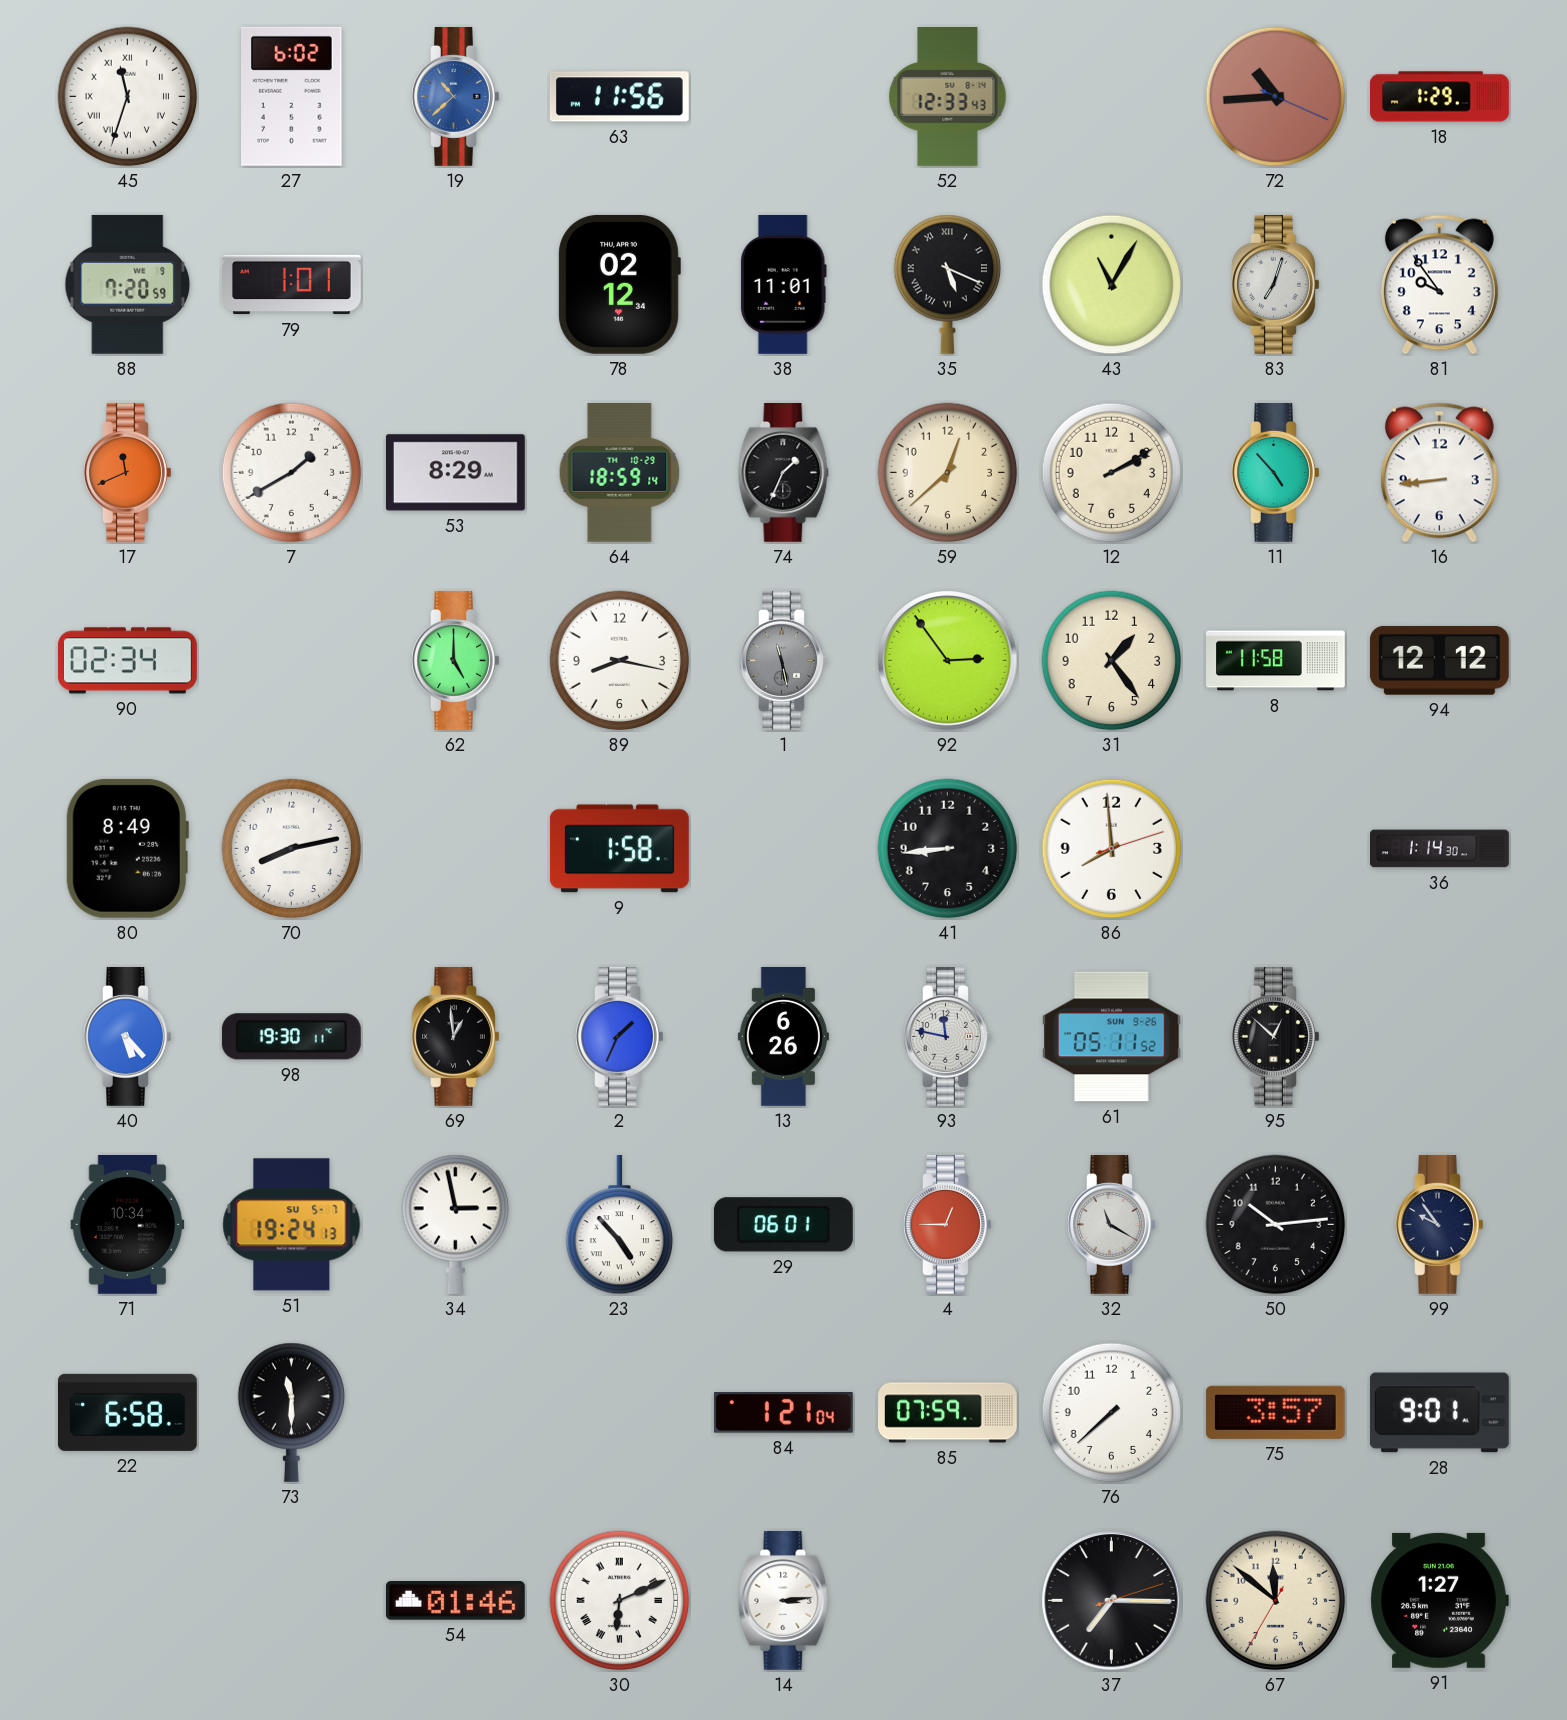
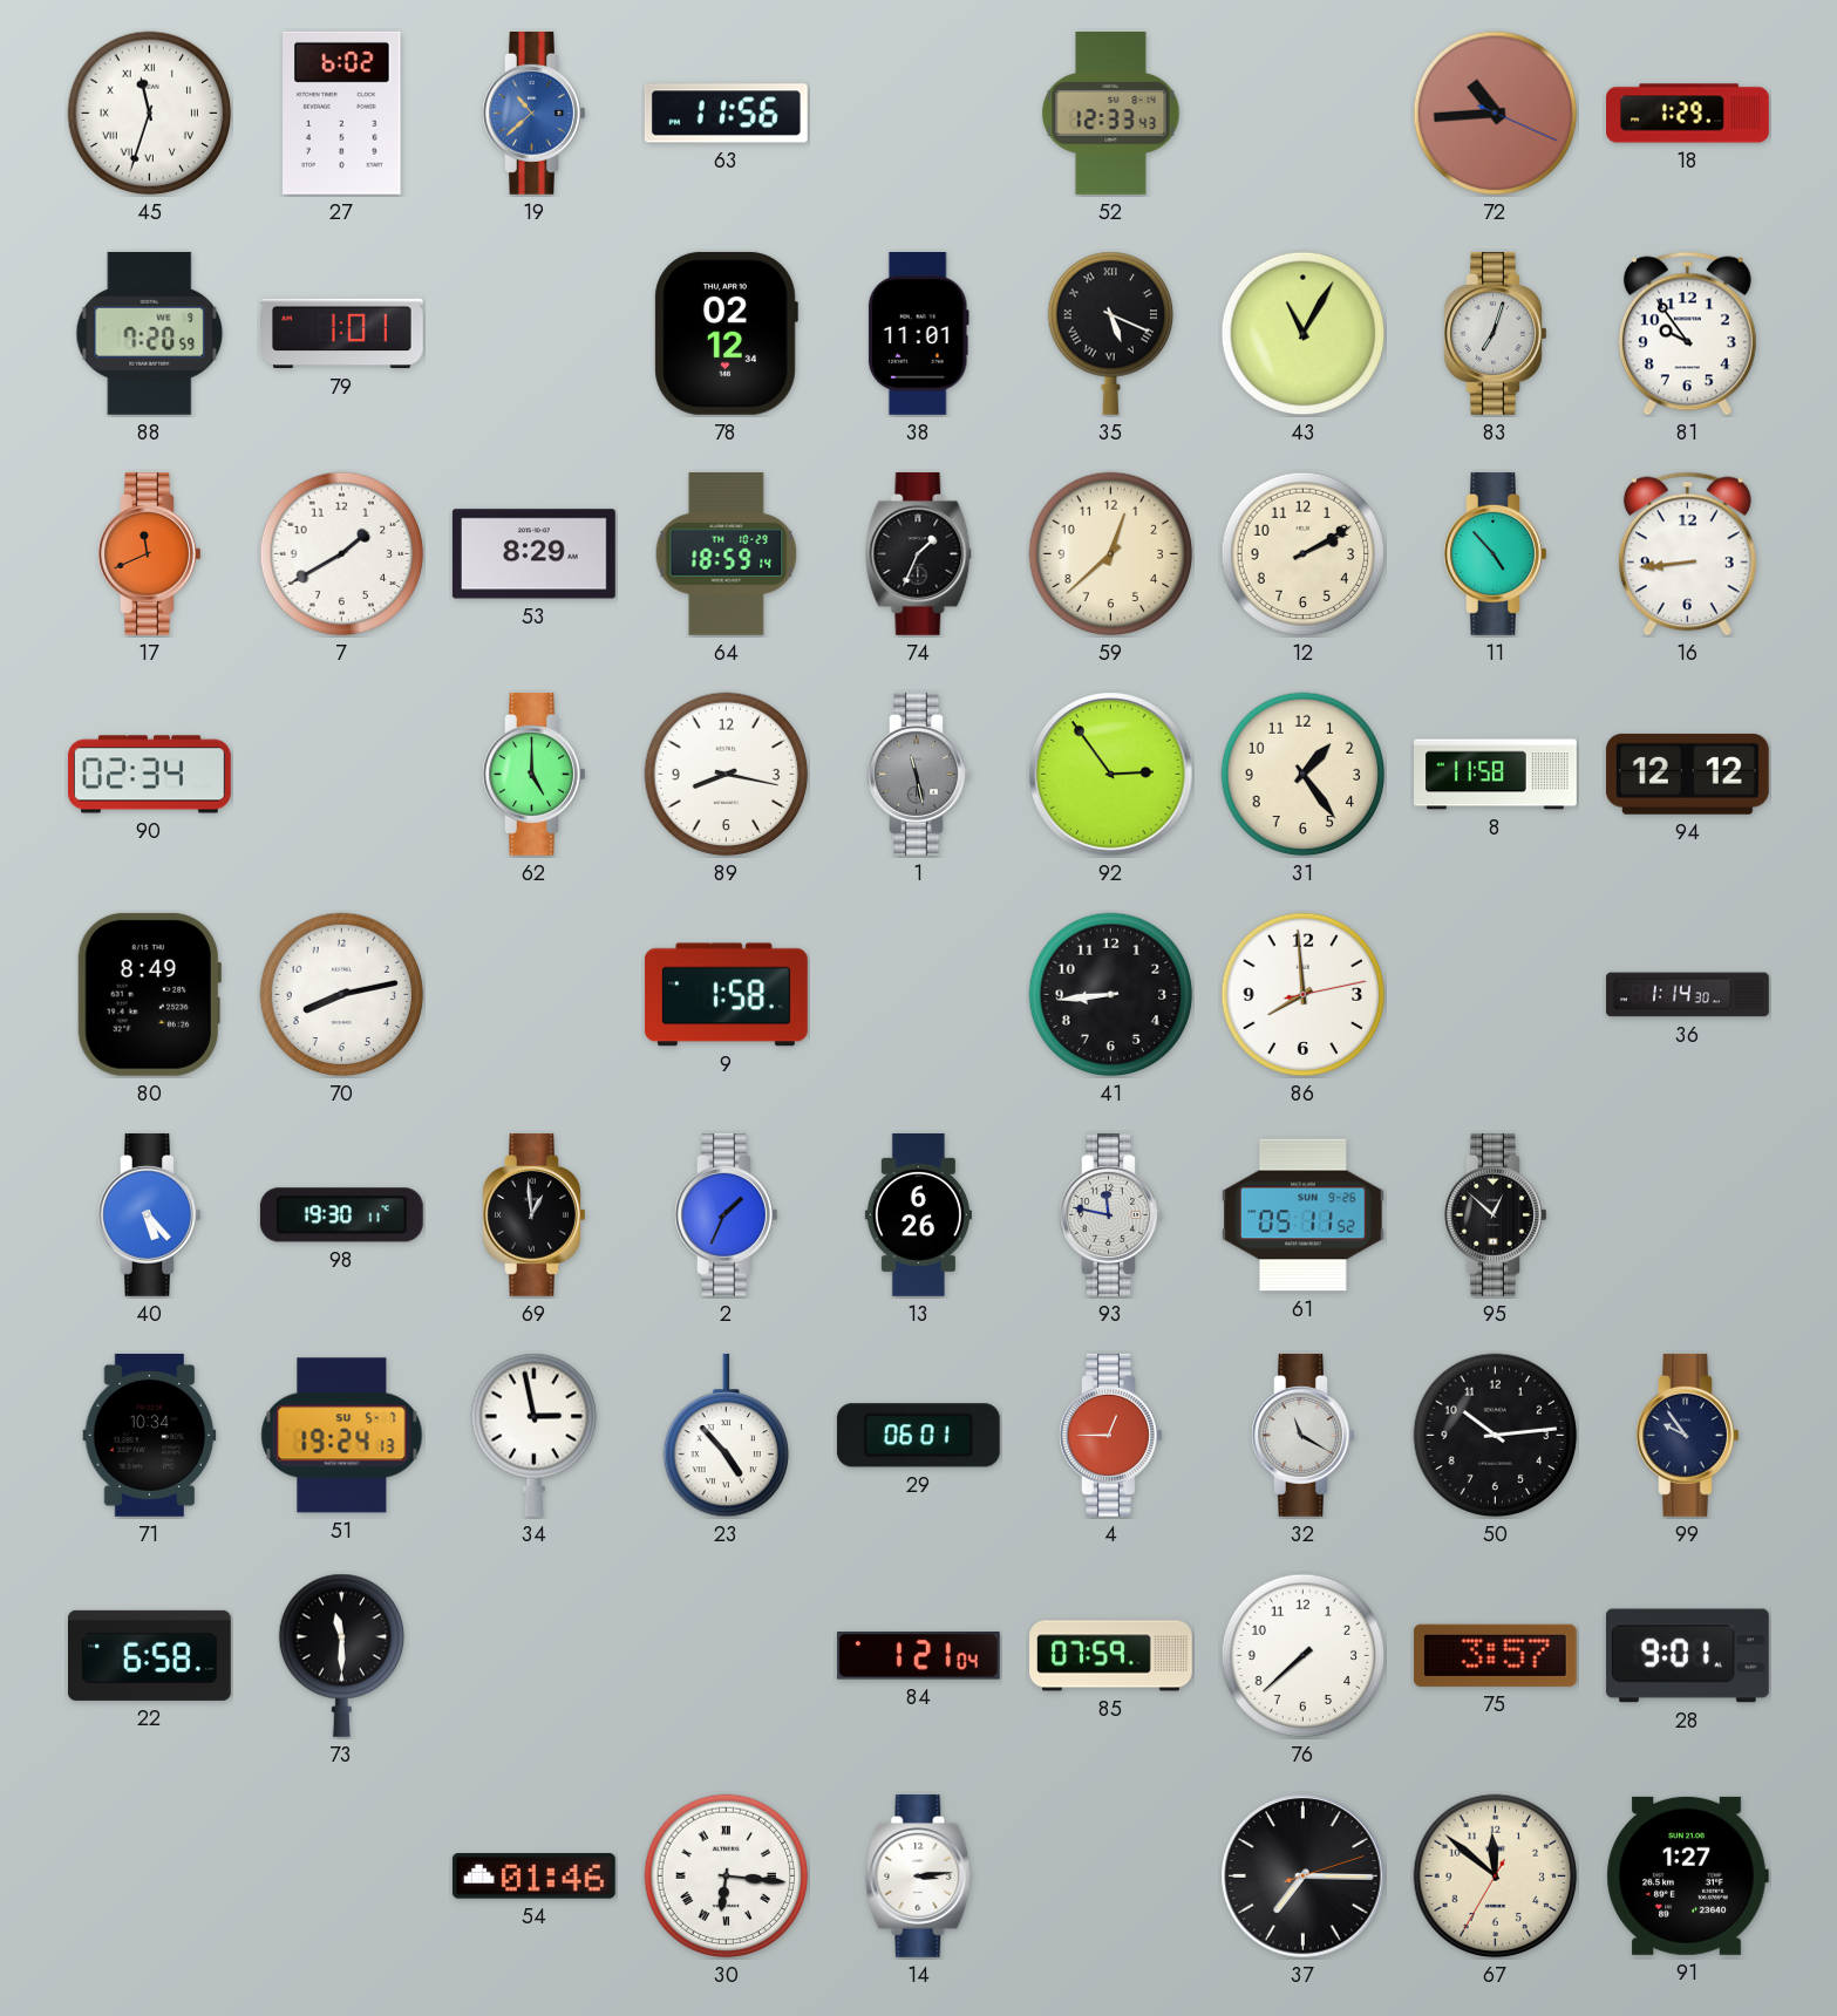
86: 7:59:12 -> 7:59:13
30: 6:11 -> 6:16
